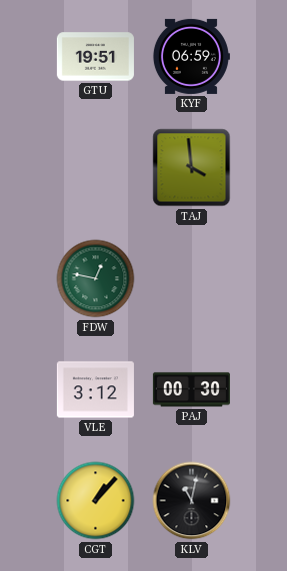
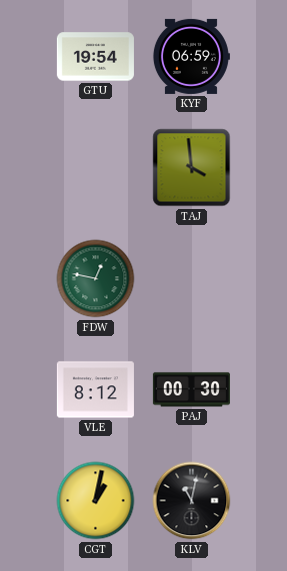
GTU: 19:51 -> 19:54
VLE: 3:12 -> 8:12
CGT: 1:07 -> 1:02
